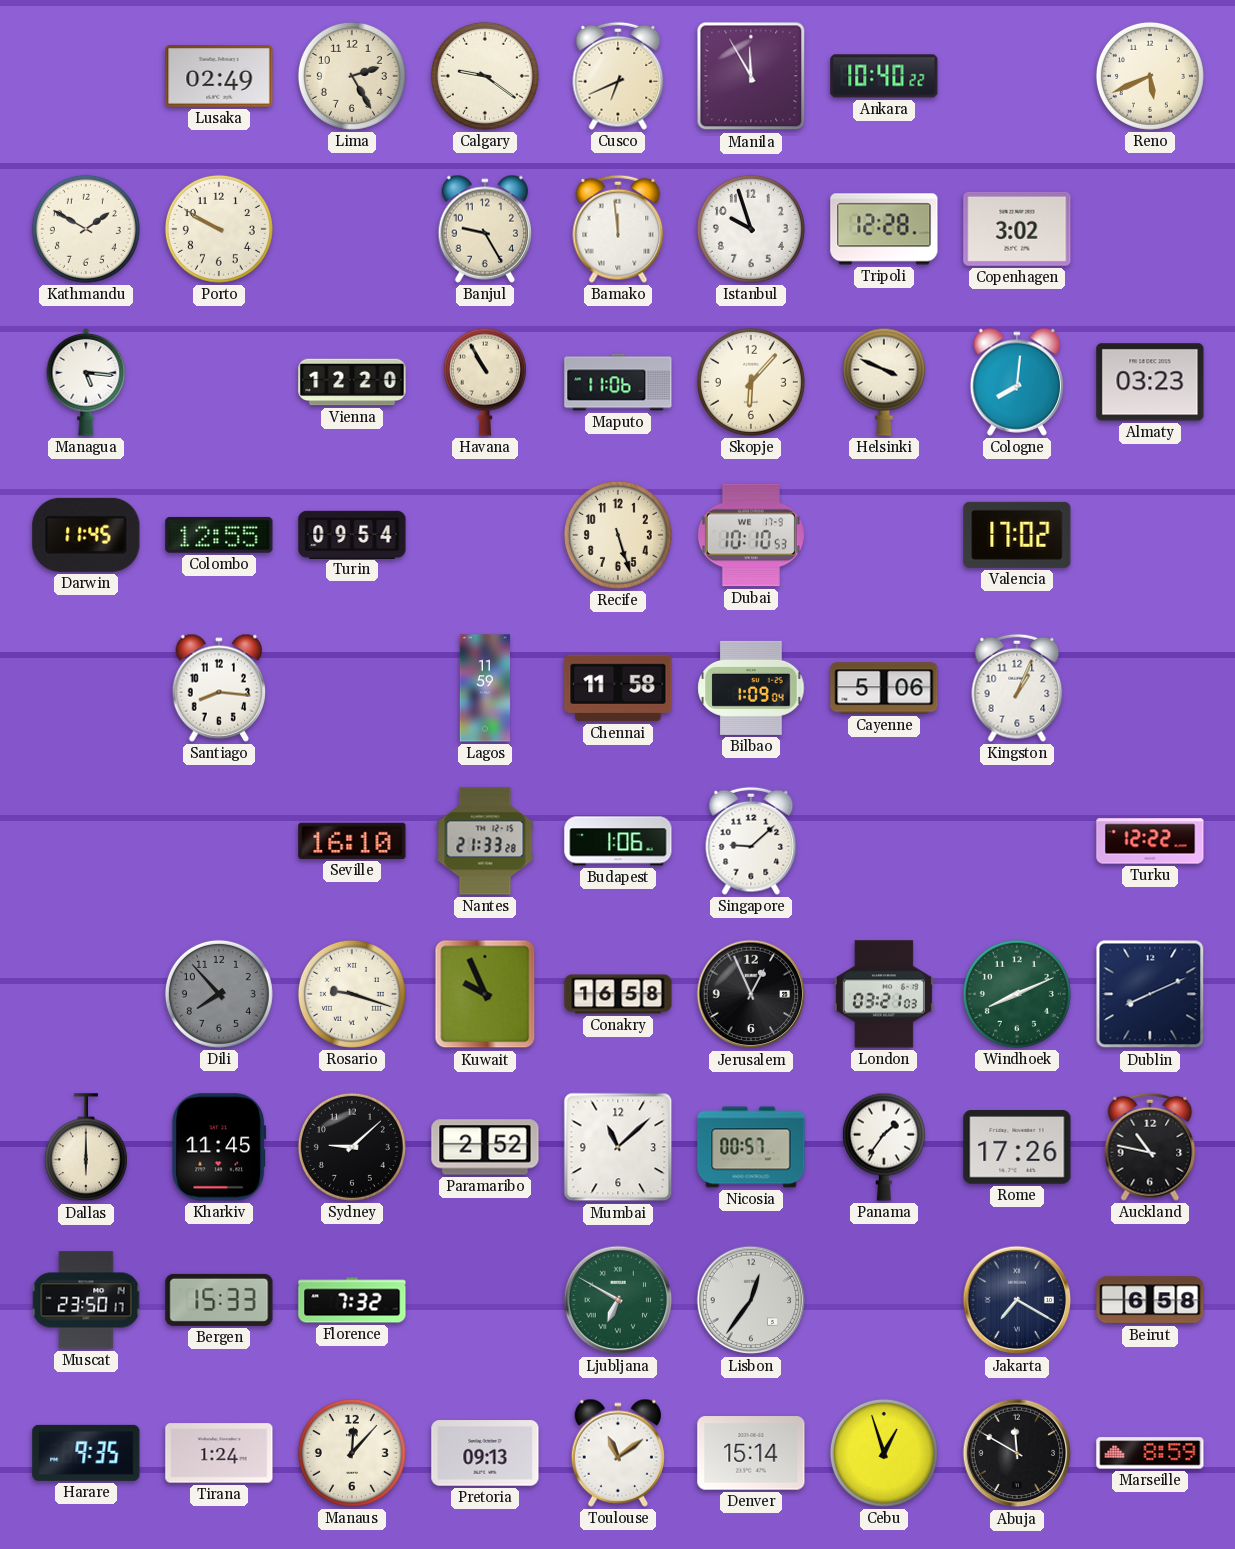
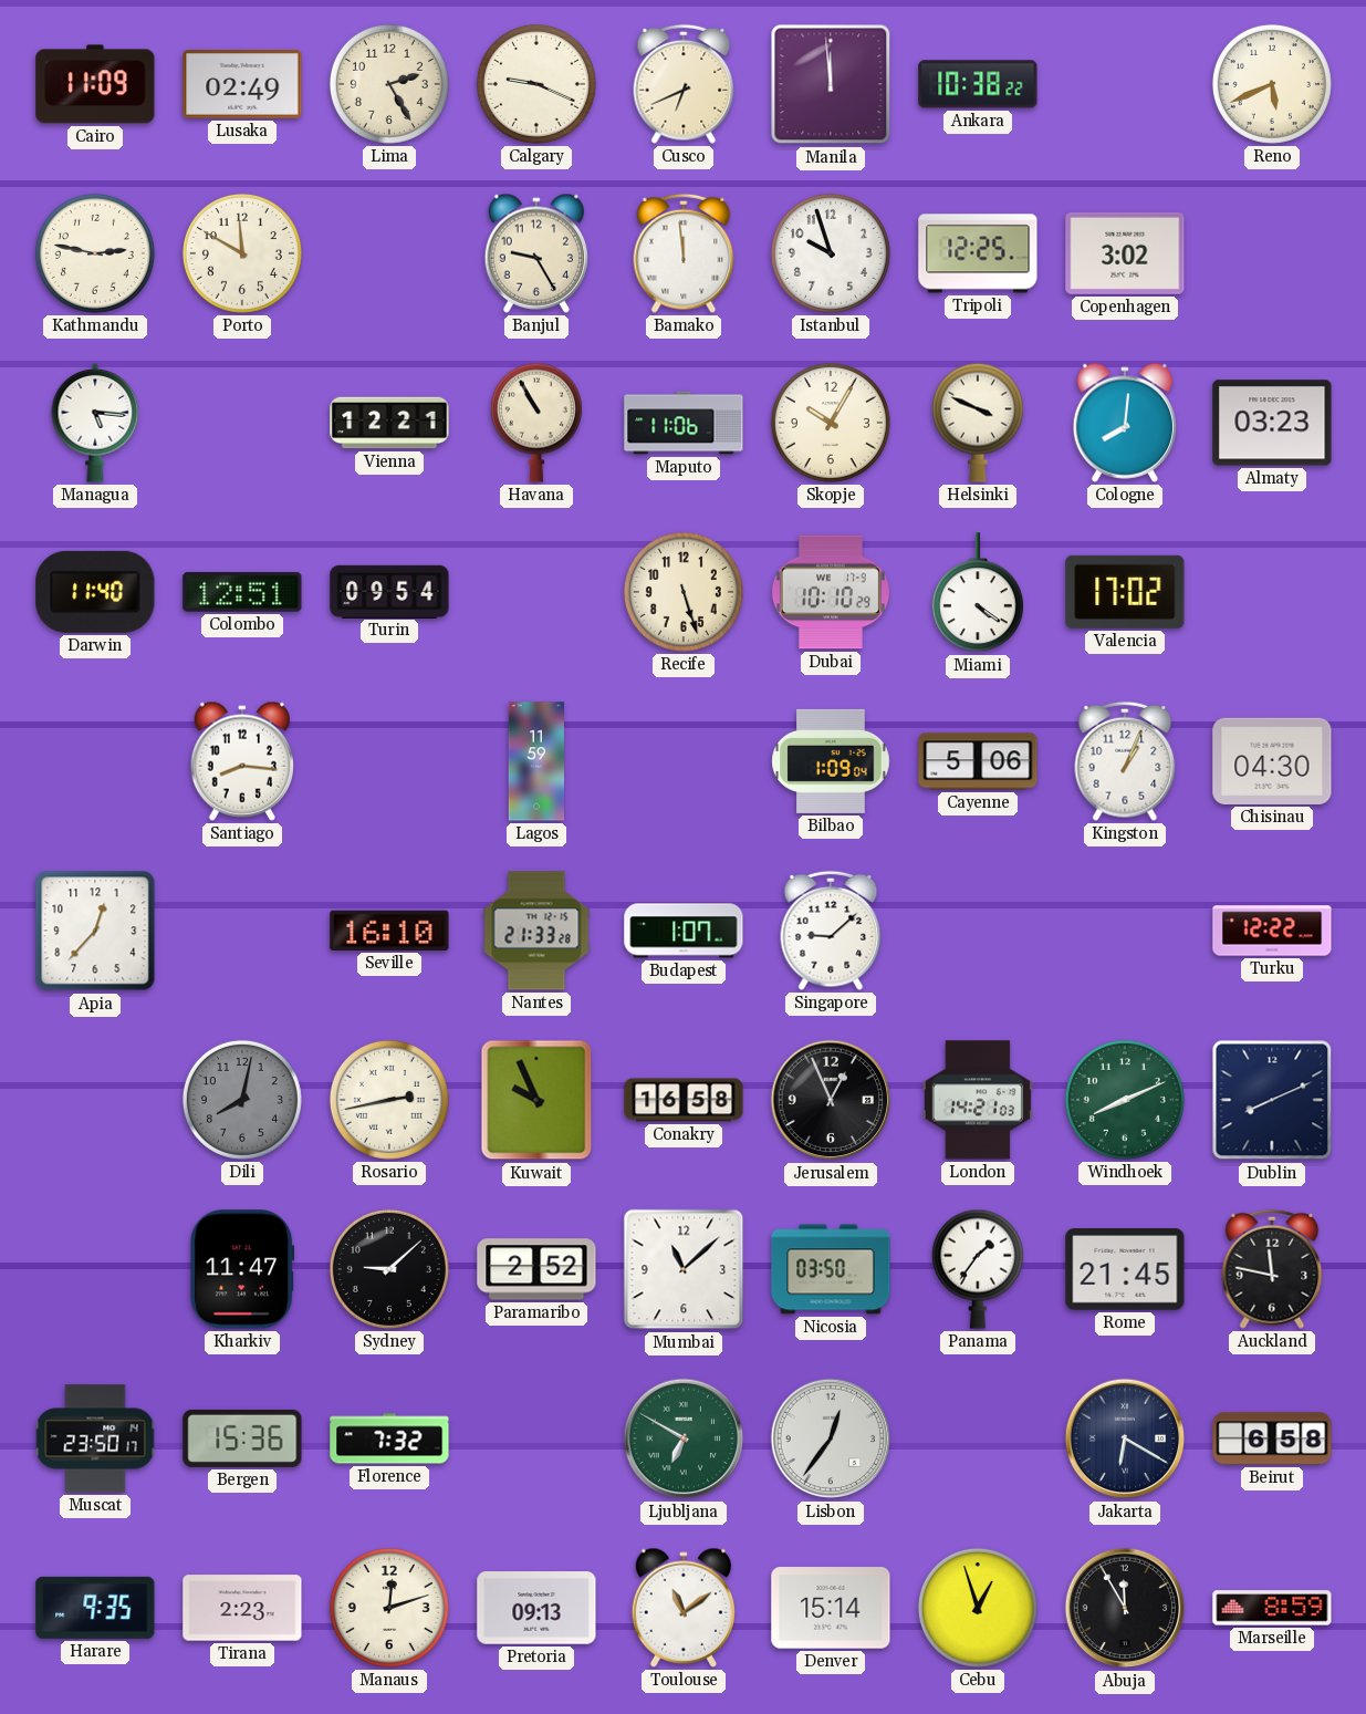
Cairo: none -> 11:09
Calgary: 9:21 -> 9:19
Manila: 11:55 -> 11:59
Ankara: 10:40 -> 10:38
Kathmandu: 1:50 -> 2:47
Porto: 9:50 -> 11:50
Tripoli: 12:28 -> 12:25
Vienna: 12:20 -> 12:21
Skopje: 6:07 -> 10:05
Darwin: 11:45 -> 11:40
Colombo: 12:55 -> 12:51
Dubai: 10:10:53 -> 10:10:29
Miami: none -> 4:21
Chennai: 11:58 -> none
Chisinau: none -> 04:30
Apia: none -> 12:37
Budapest: 1:06 -> 1:07
Dili: 7:53 -> 8:02
Rosario: 9:18 -> 2:43
London: 03:21 -> 14:21
Dallas: 6:00 -> none
Kharkiv: 11:45 -> 11:47
Nicosia: 00:57 -> 03:50
Rome: 17:26 -> 21:45
Auckland: 10:47 -> 11:47
Bergen: 15:33 -> 15:36
Jakarta: 7:20 -> 6:20
Tirana: 1:24 -> 2:23
Manaus: 12:07 -> 12:12
Abuja: 11:50 -> 11:55
